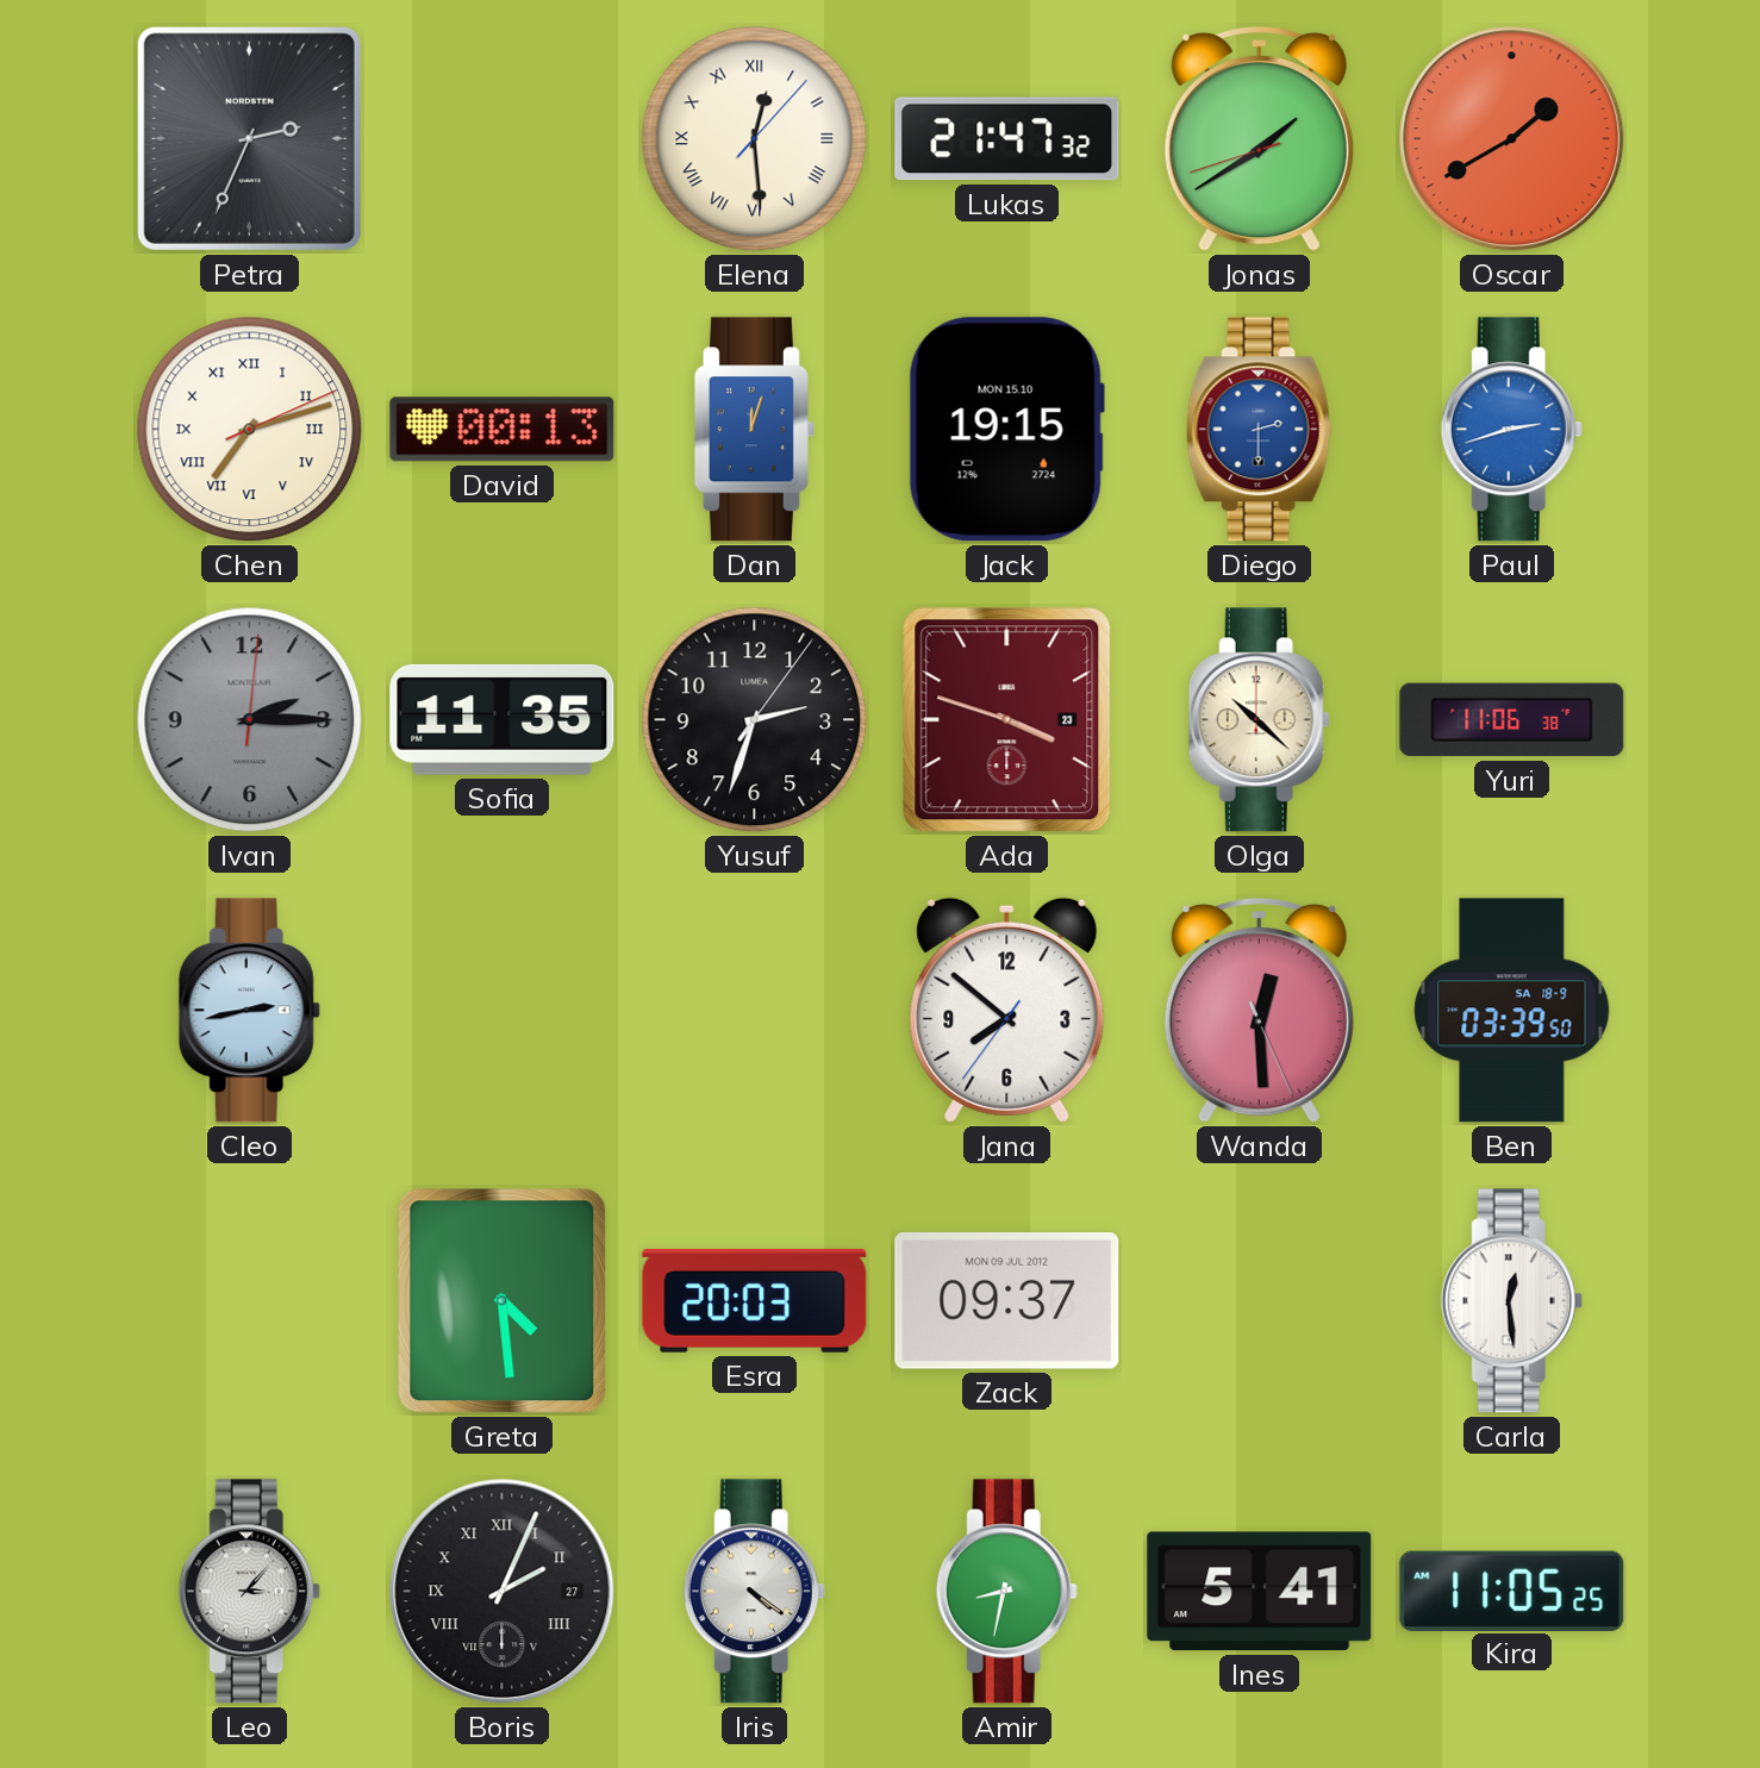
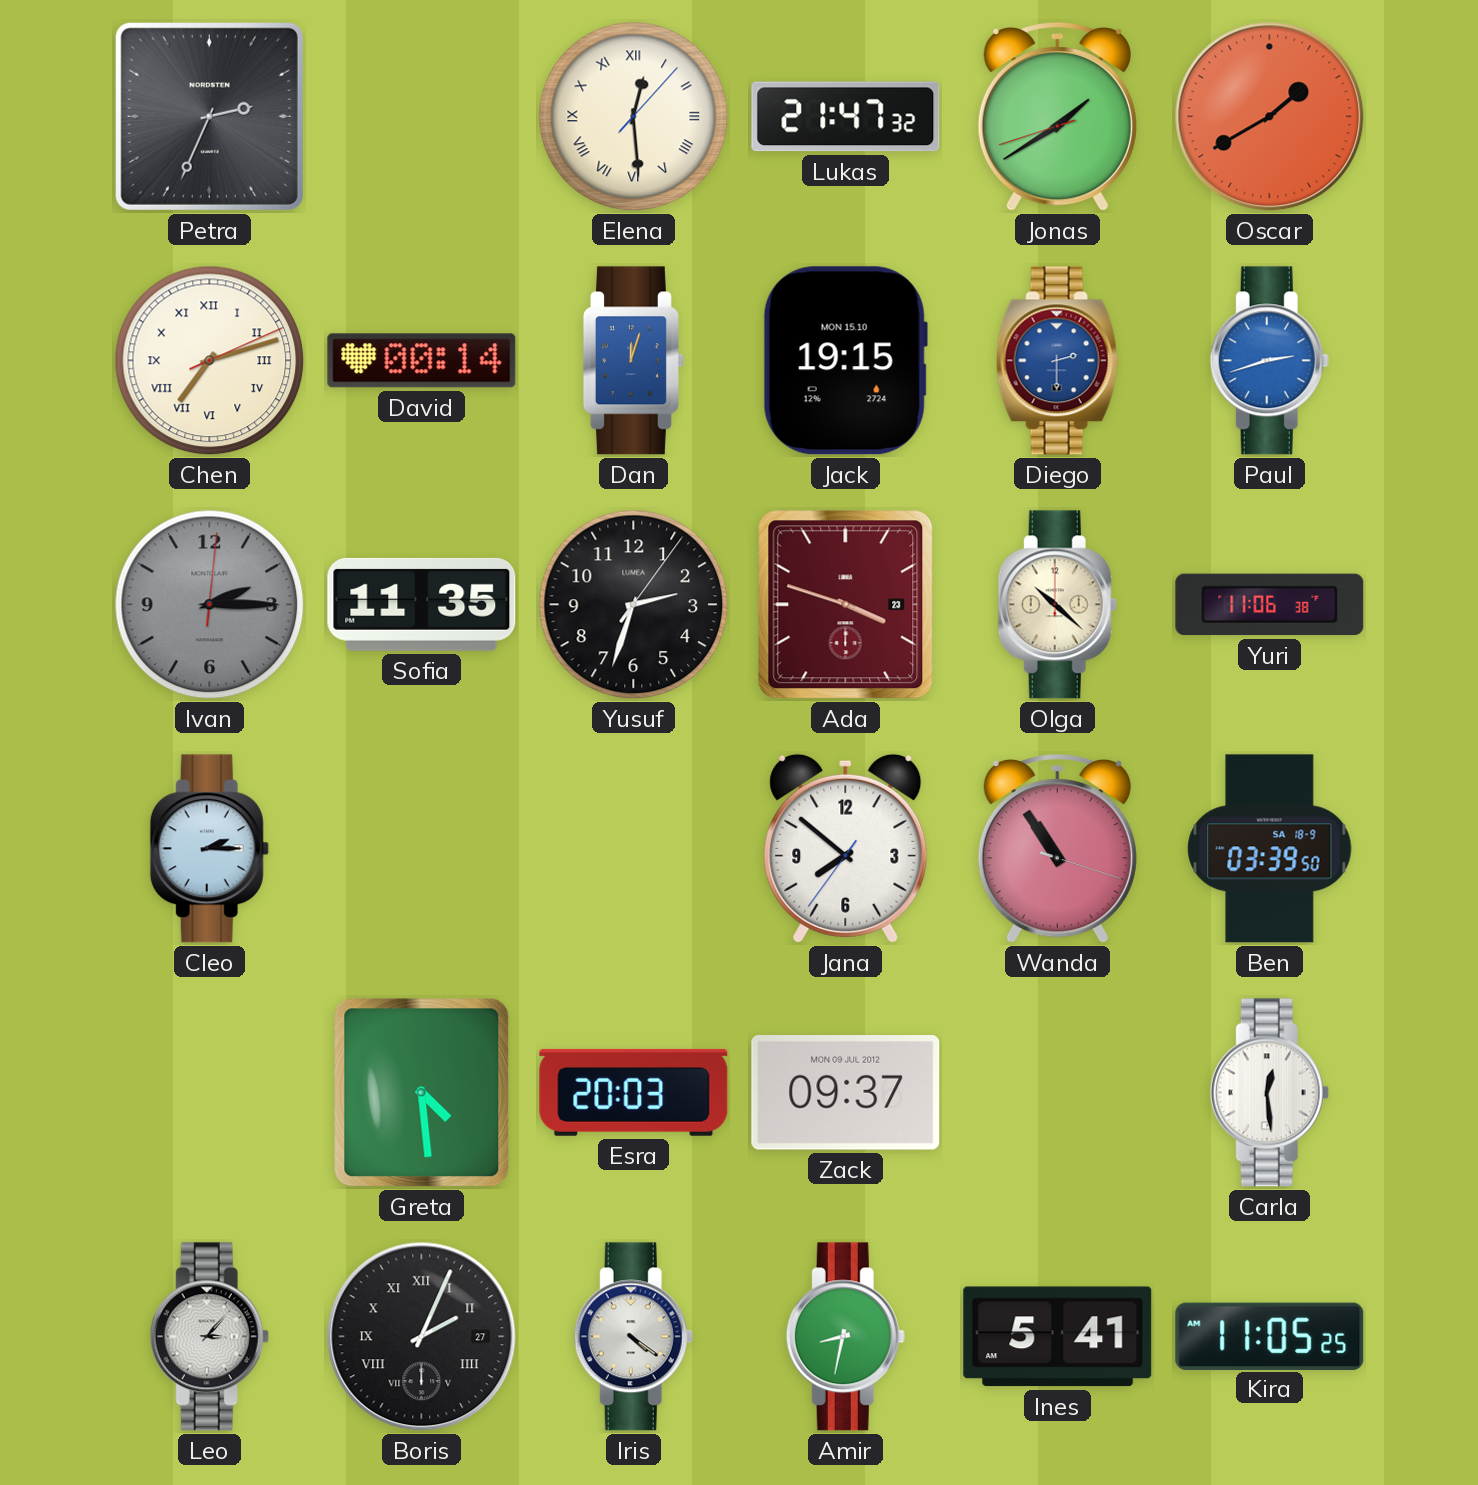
David: 00:13 -> 00:14
Cleo: 2:43 -> 2:15
Wanda: 12:29 -> 10:54
